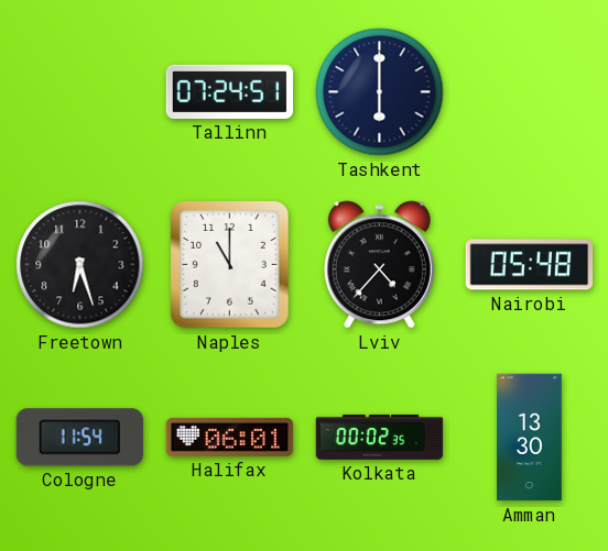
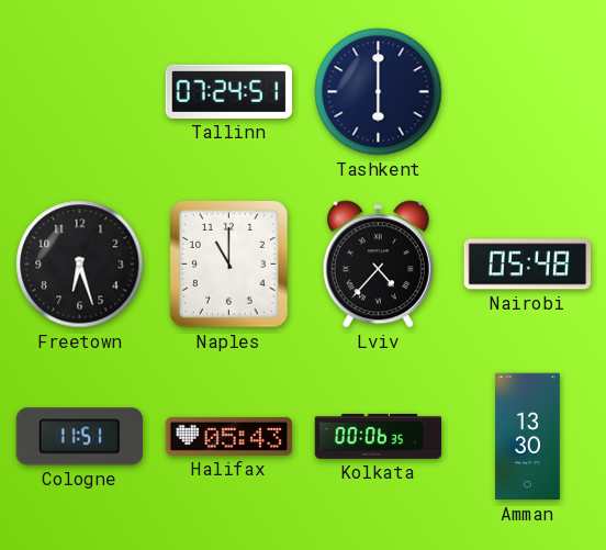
Cologne: 11:54 -> 11:51
Halifax: 06:01 -> 05:43
Kolkata: 00:02 -> 00:06
